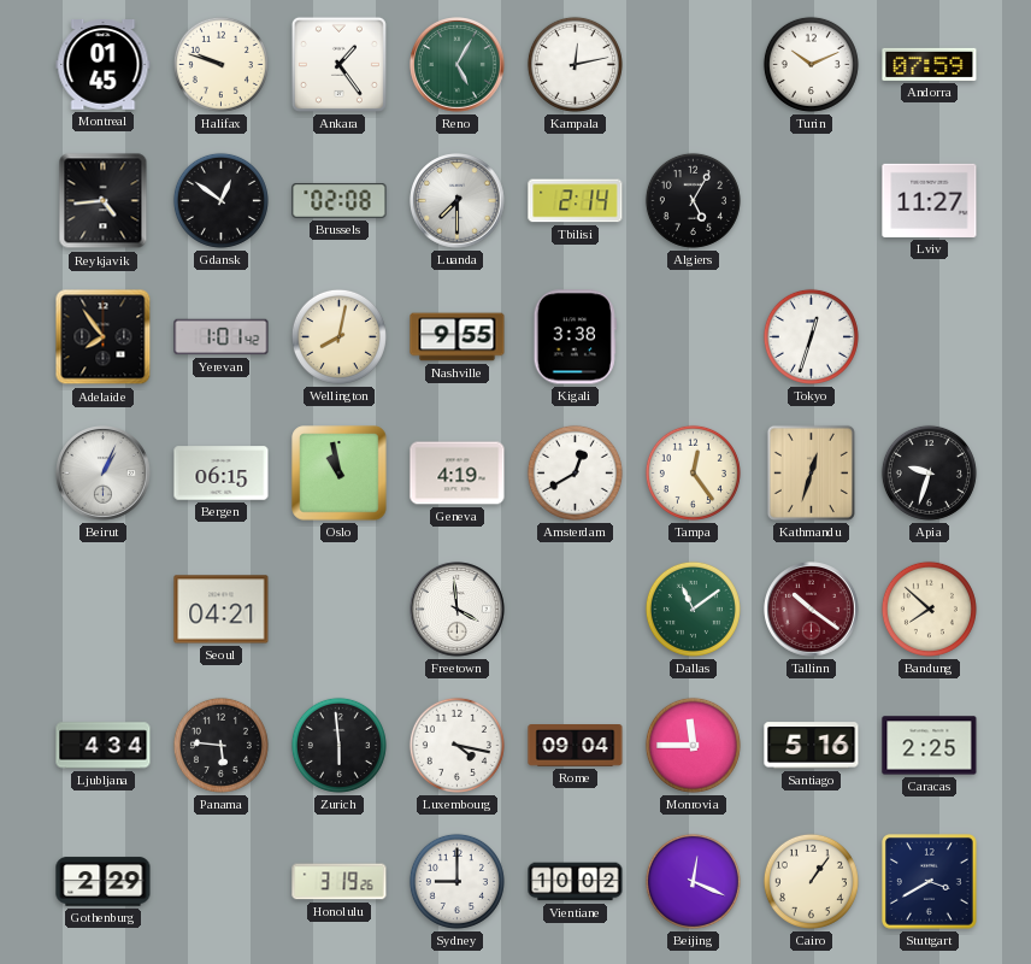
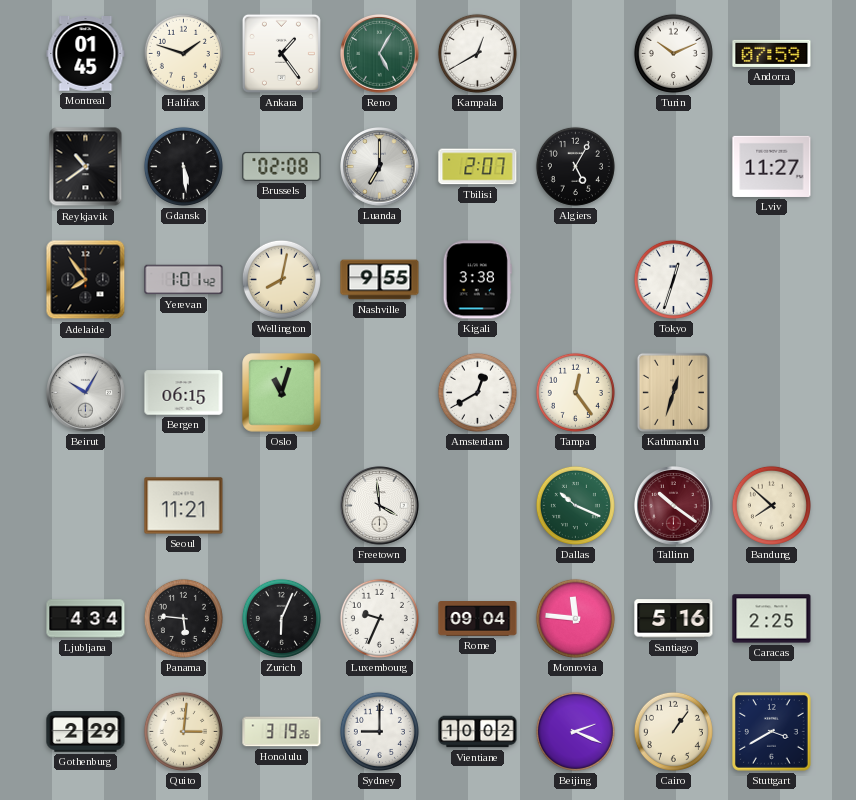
Halifax: 9:48 -> 1:48
Kampala: 12:13 -> 12:40
Reykjavik: 4:44 -> 10:39
Gdansk: 12:51 -> 5:29
Luanda: 7:30 -> 7:00
Tbilisi: 2:14 -> 2:07
Beirut: 1:04 -> 10:05
Oslo: 10:58 -> 11:03
Geneva: 4:19 -> none
Apia: 9:33 -> none
Seoul: 04:21 -> 11:21
Dallas: 11:09 -> 10:19
Zurich: 5:59 -> 6:04
Luxembourg: 4:17 -> 9:34
Monrovia: 11:45 -> 11:46
Quito: none -> 3:01
Beijing: 12:19 -> 2:19
